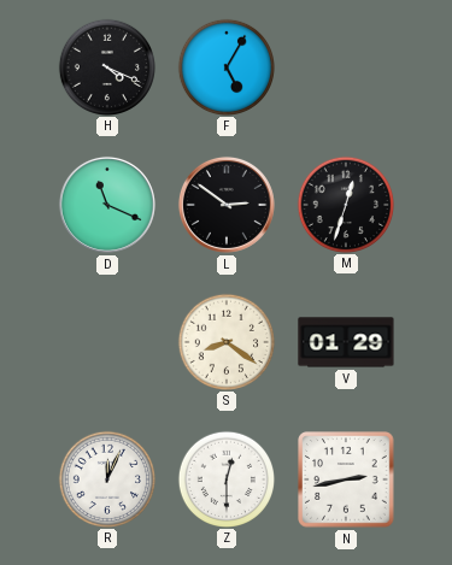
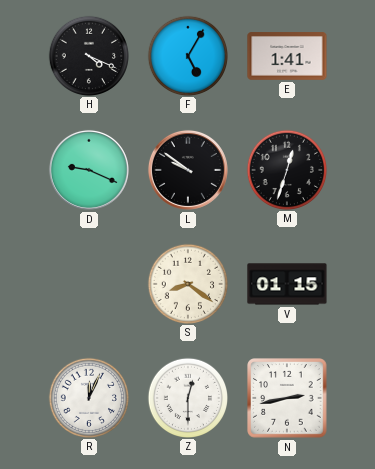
E: none -> 1:41
D: 11:19 -> 9:19
L: 2:51 -> 9:51
V: 01:29 -> 01:15
